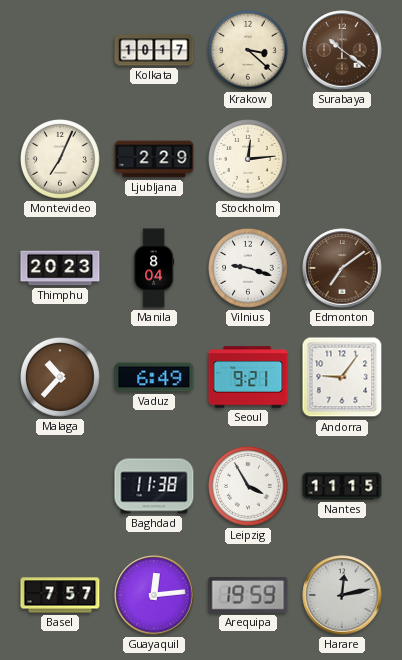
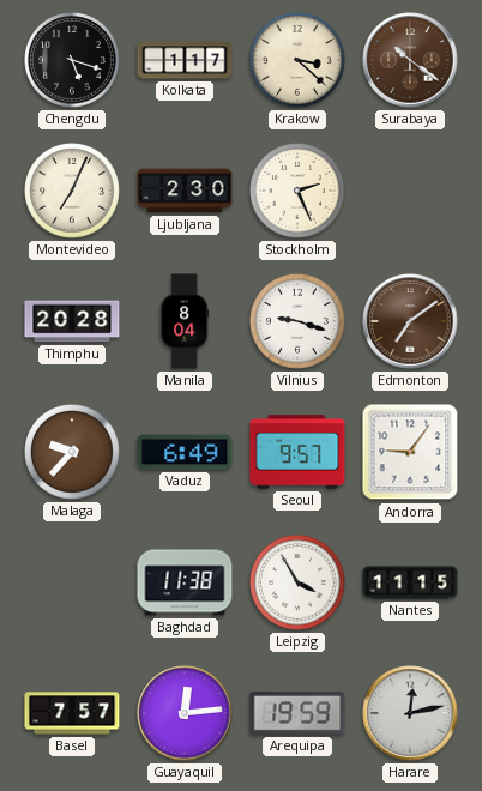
Chengdu: none -> 5:18
Kolkata: 10:17 -> 1:17
Ljubljana: 2:29 -> 2:30
Stockholm: 12:14 -> 2:26
Thimphu: 20:23 -> 20:28
Malaga: 10:37 -> 9:37
Seoul: 9:21 -> 9:57
